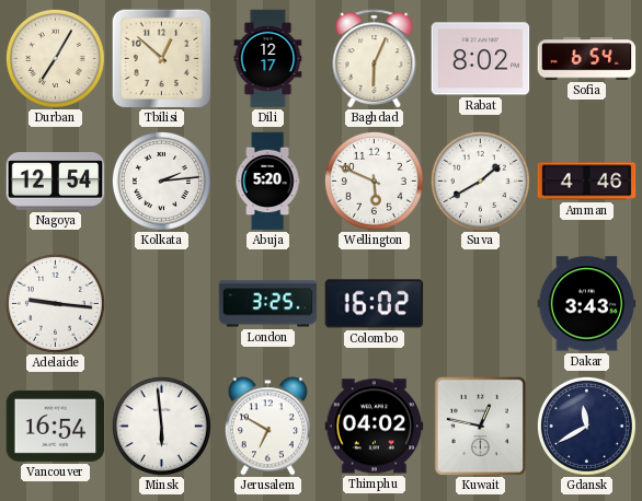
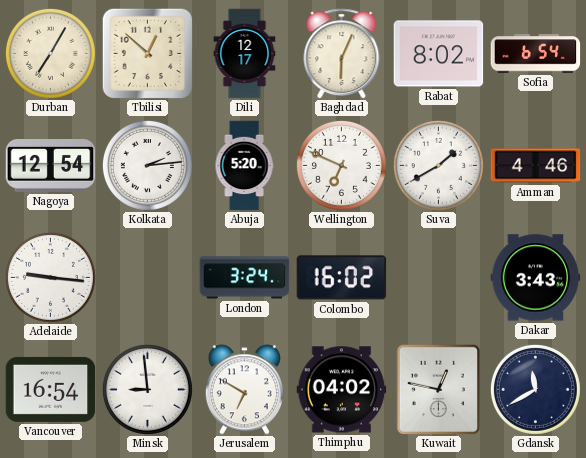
Wellington: 5:49 -> 6:49
London: 3:25 -> 3:24
Minsk: 5:59 -> 8:59
